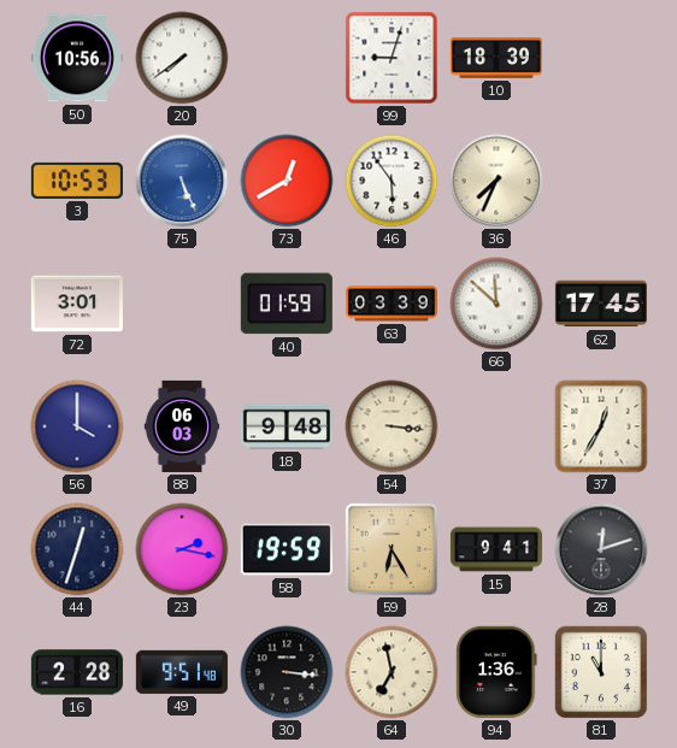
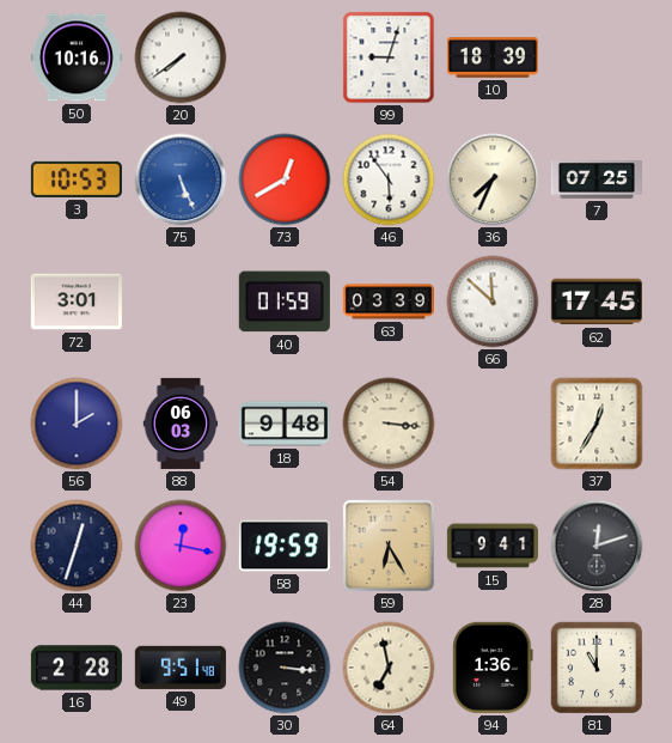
50: 10:56 -> 10:16
7: none -> 07:25
56: 4:00 -> 2:00
23: 2:17 -> 12:17
